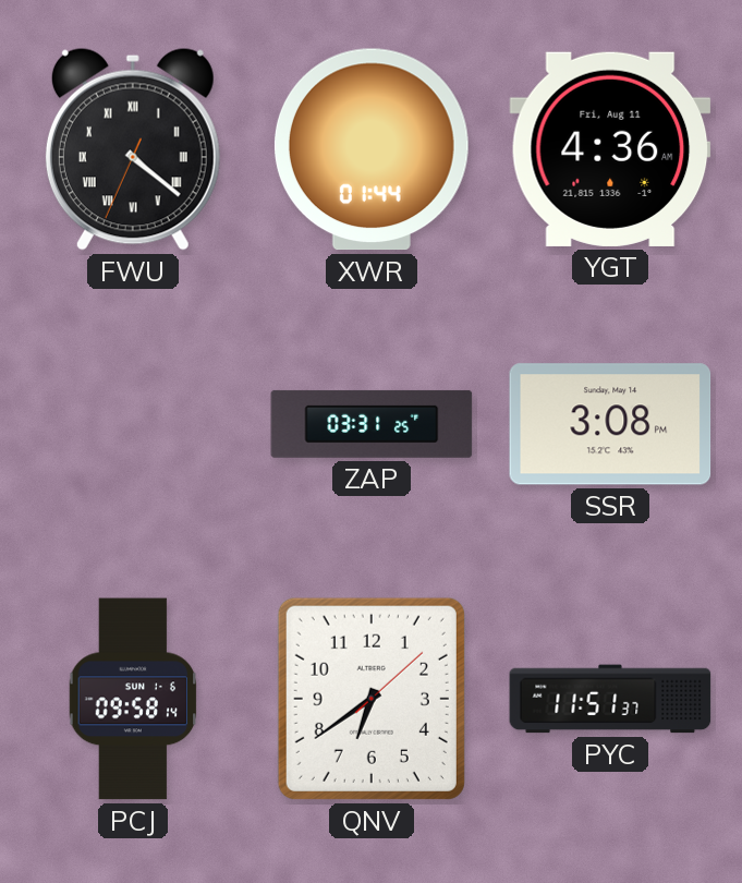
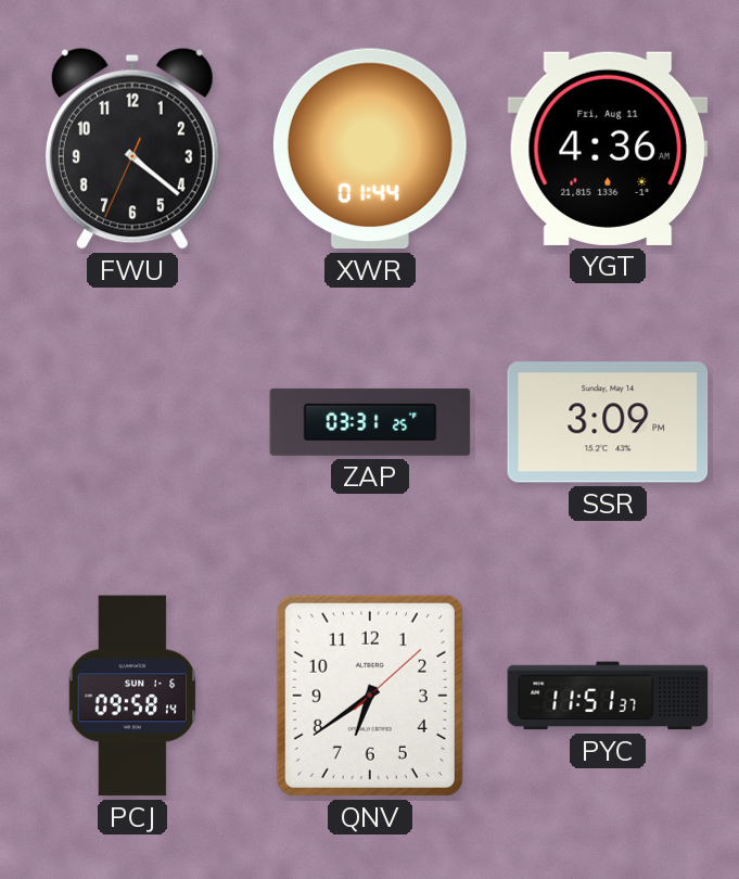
FWU numerals: Roman -> Arabic
SSR: 3:08 -> 3:09
